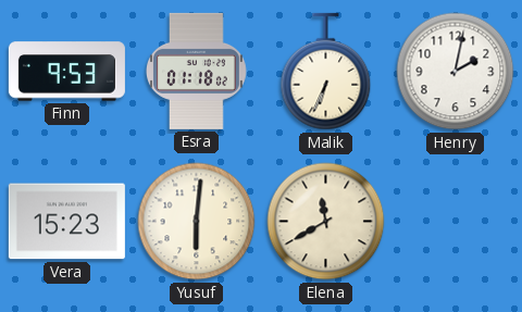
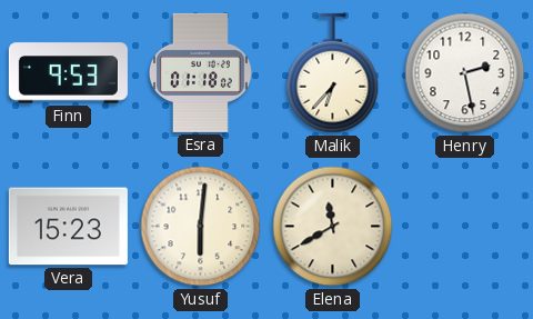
Malik: 6:34 -> 6:37
Henry: 2:02 -> 2:28
